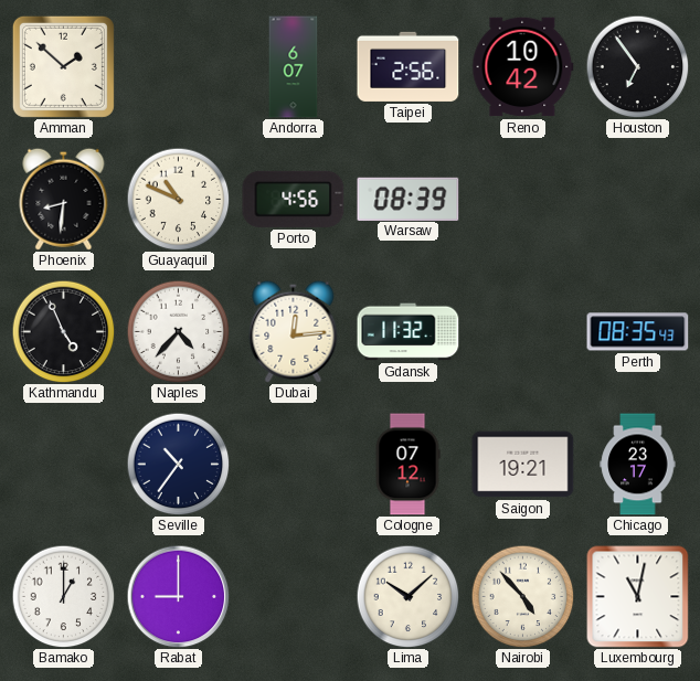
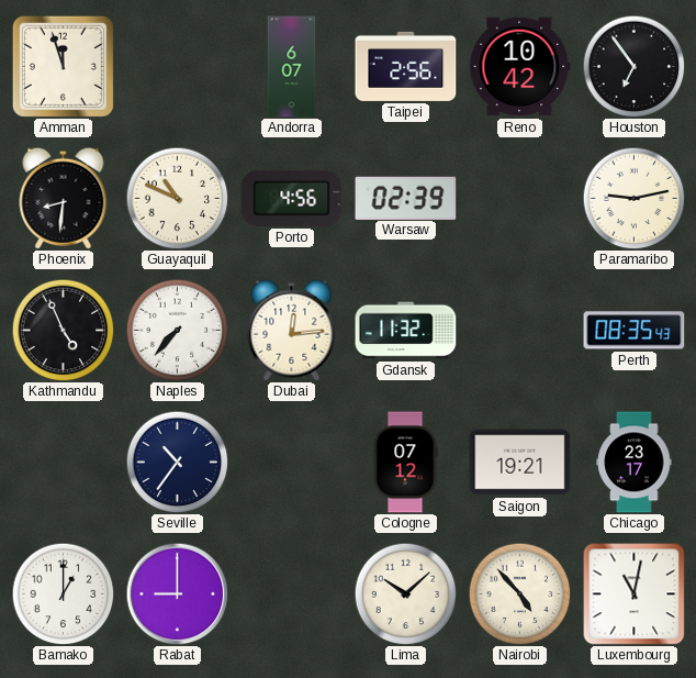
Amman: 1:52 -> 11:57
Warsaw: 08:39 -> 02:39
Paramaribo: none -> 9:13
Naples: 4:37 -> 7:37
